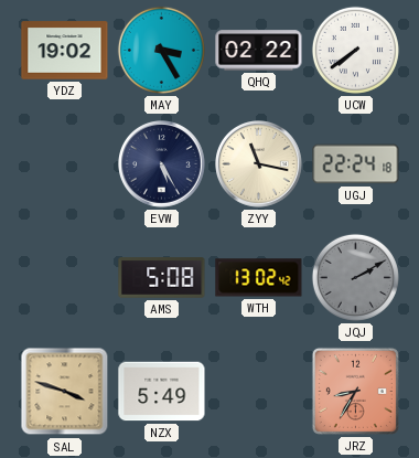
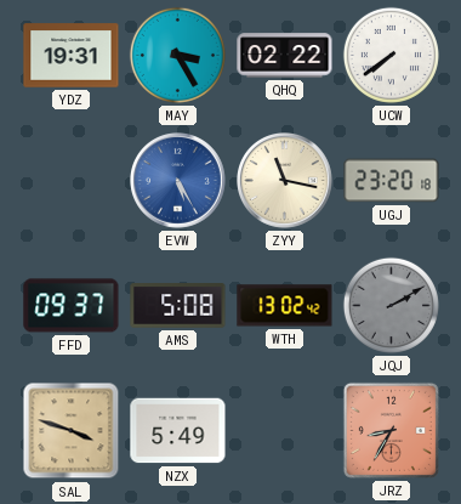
YDZ: 19:02 -> 19:31
EVW dial: navy -> blue
UGJ: 22:24 -> 23:20
FFD: none -> 09:37
